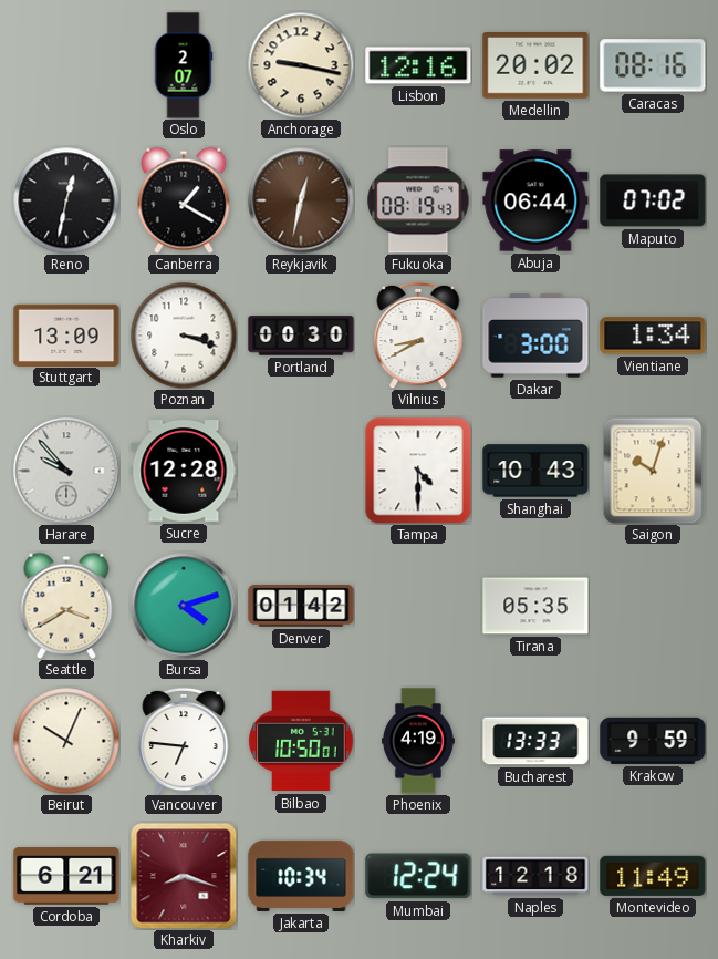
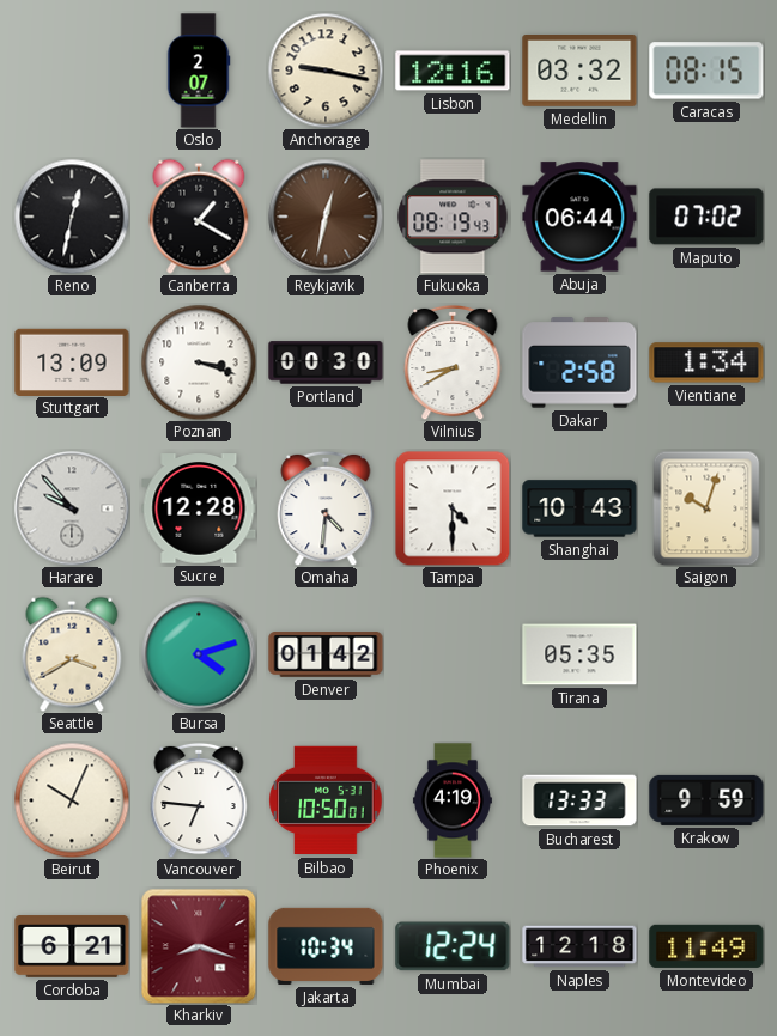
Medellin: 20:02 -> 03:32
Caracas: 08:16 -> 08:15
Dakar: 3:00 -> 2:58
Omaha: none -> 4:31
